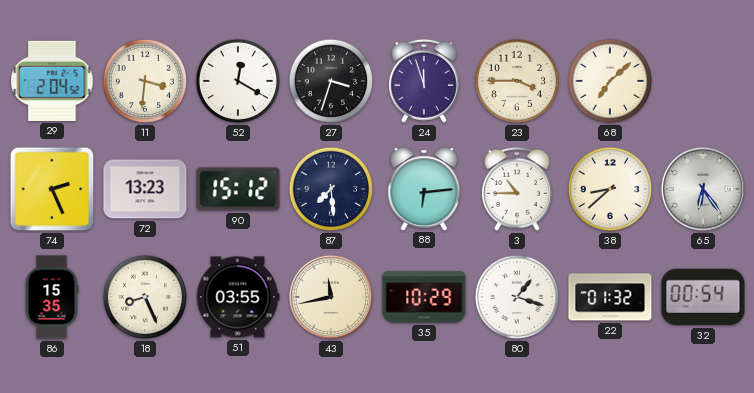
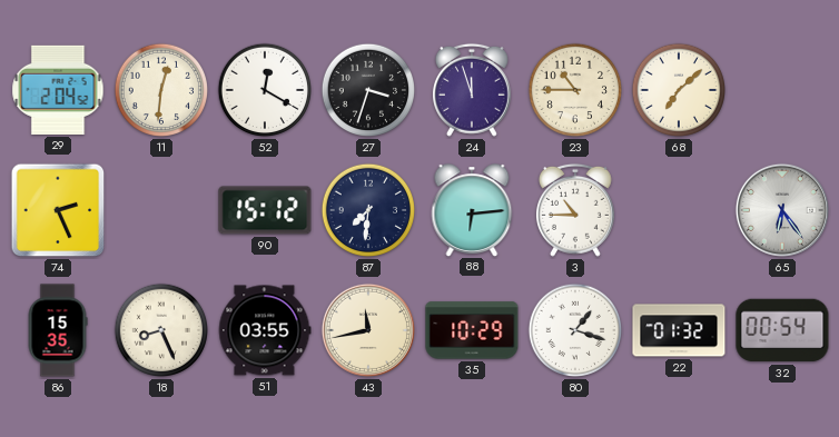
11: 3:31 -> 12:31
23: 3:45 -> 10:45
72: 13:23 -> none
87: 7:29 -> 7:31
38: 8:38 -> none
